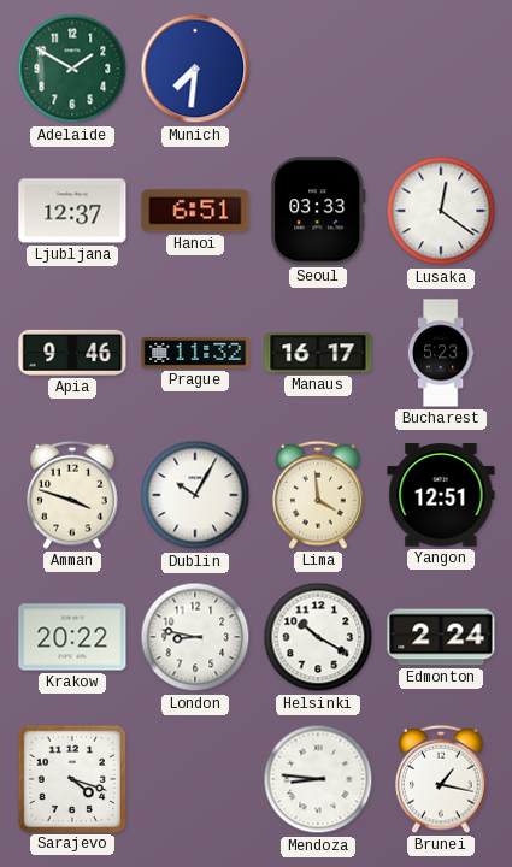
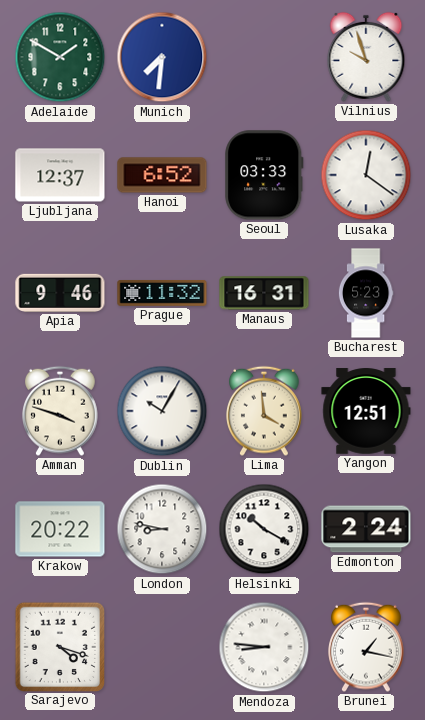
Vilnius: none -> 9:57
Hanoi: 6:51 -> 6:52
Manaus: 16:17 -> 16:31
